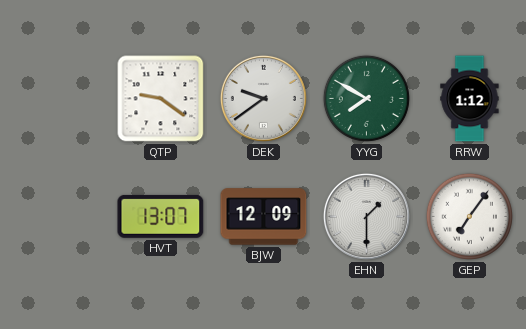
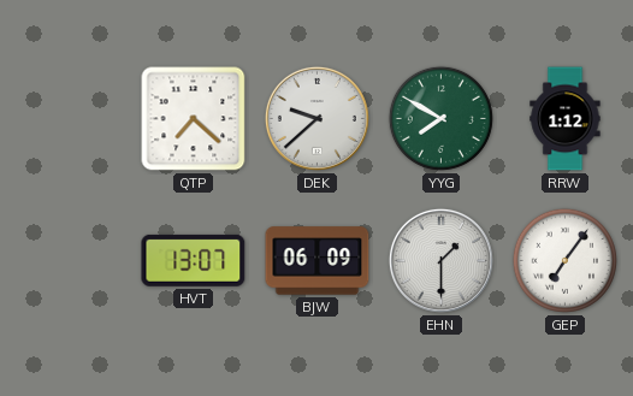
QTP: 9:21 -> 7:22
DEK: 9:39 -> 9:38
BJW: 12:09 -> 06:09
